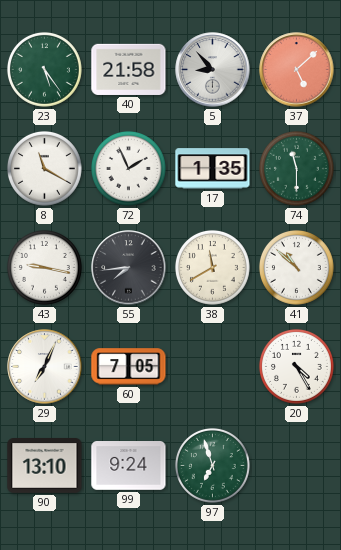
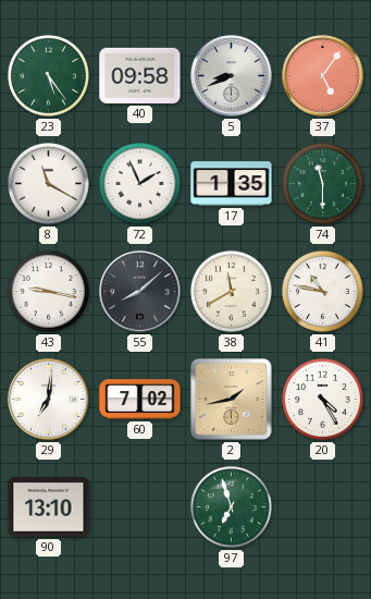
40: 21:58 -> 09:58
5: 8:53 -> 8:41
37: 5:08 -> 5:06
55: 7:44 -> 8:08
41: 10:52 -> 10:47
29: 7:04 -> 7:01
60: 7:05 -> 7:02
2: none -> 1:43
99: 9:24 -> none
